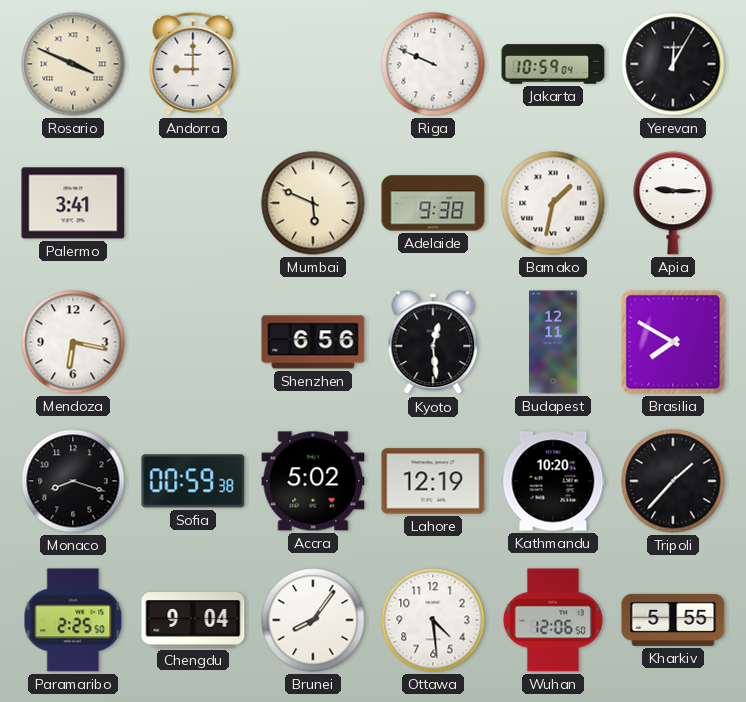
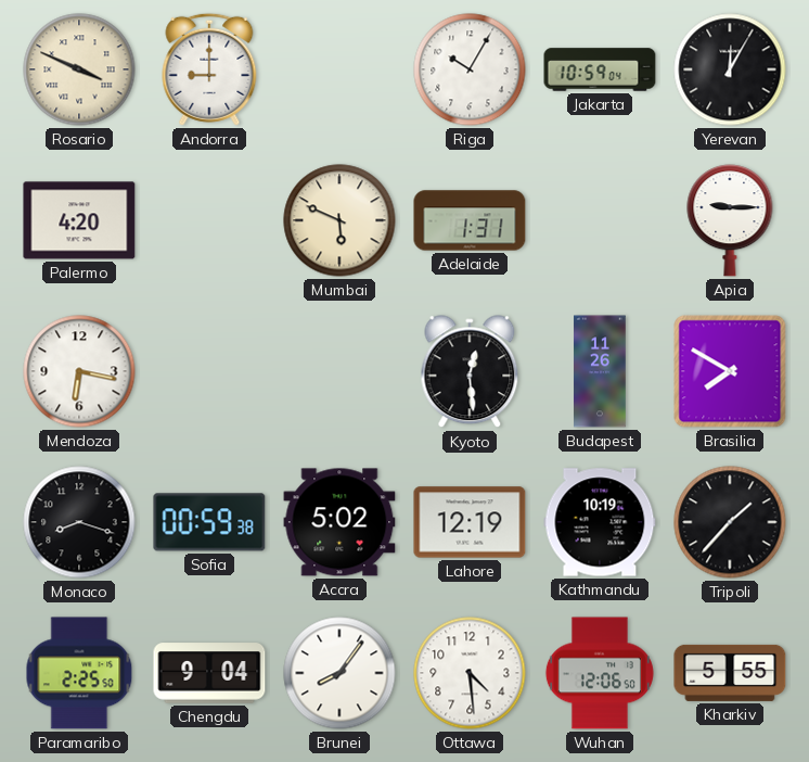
Riga: 9:49 -> 10:05
Palermo: 3:41 -> 4:20
Adelaide: 9:38 -> 1:31
Bamako: 1:32 -> none
Shenzhen: 6:56 -> none
Budapest: 12:11 -> 11:26
Kathmandu: 10:20 -> 10:19
